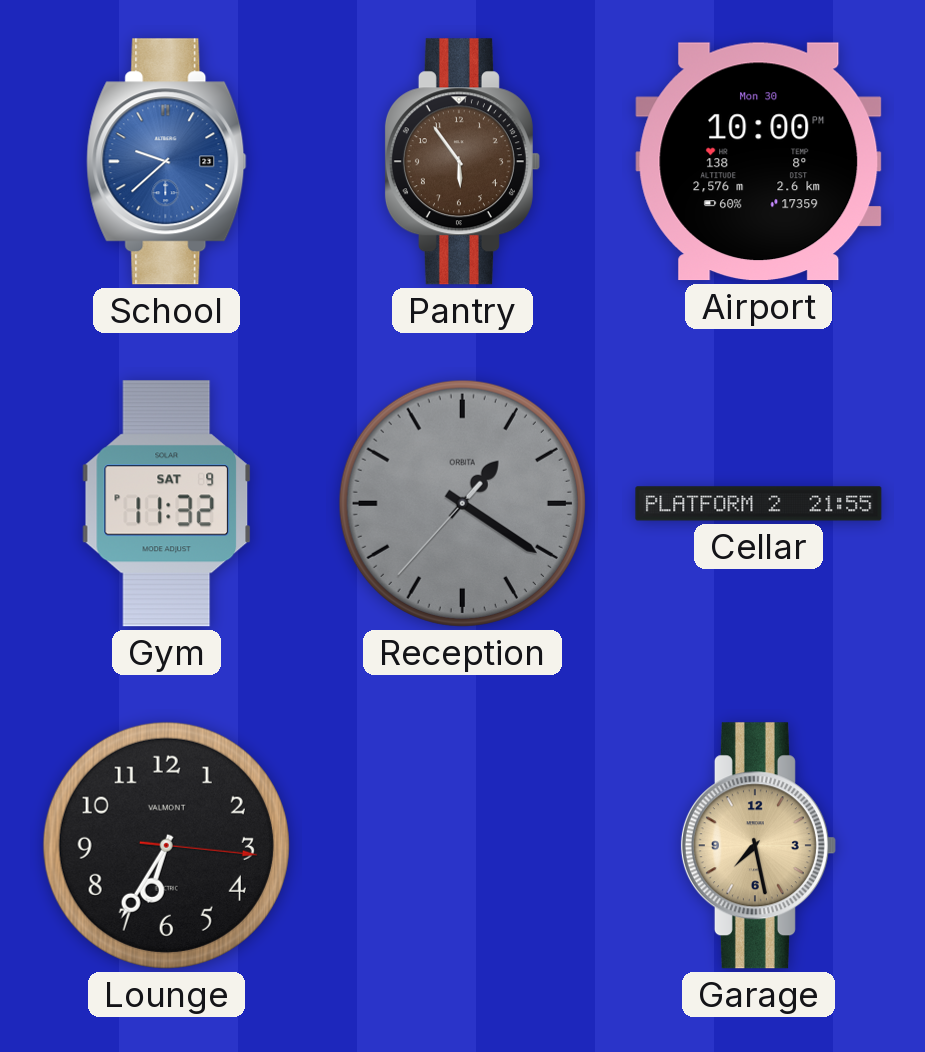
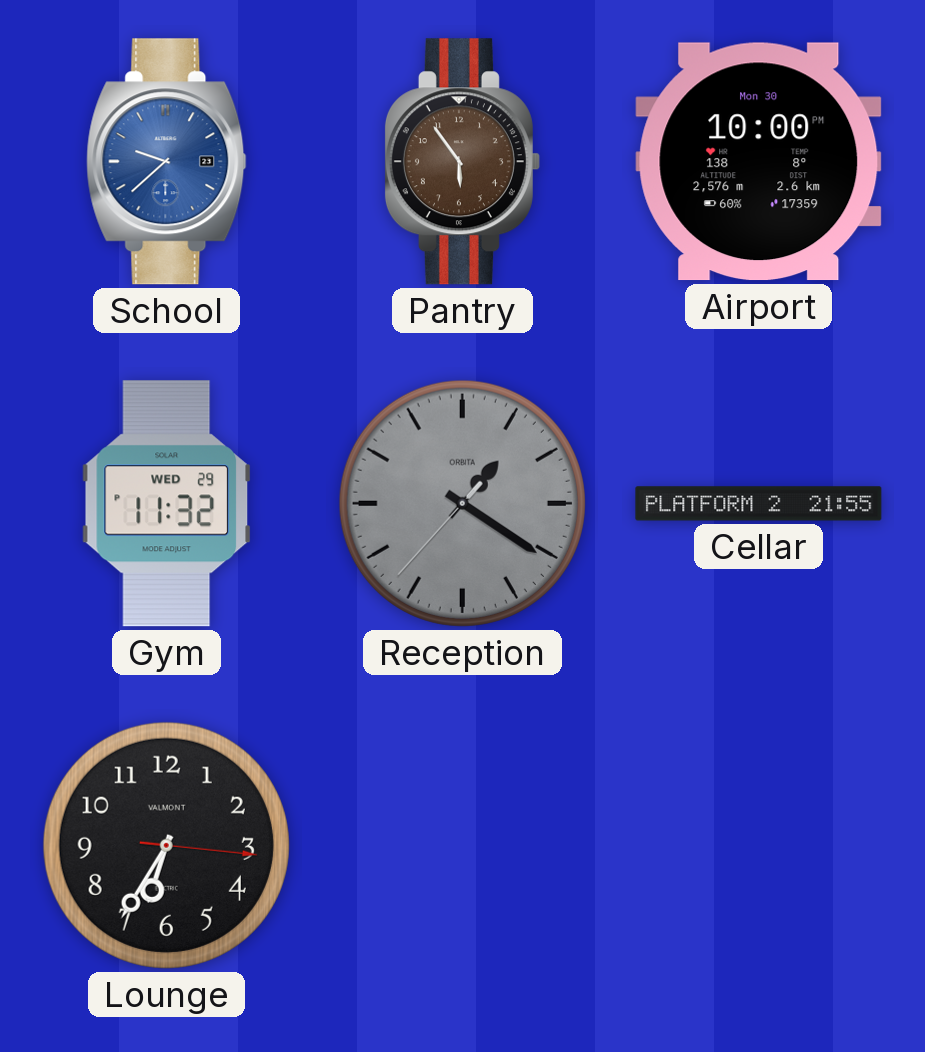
Gym date: SAT 9 -> WED 29
Garage: 7:28 -> none
